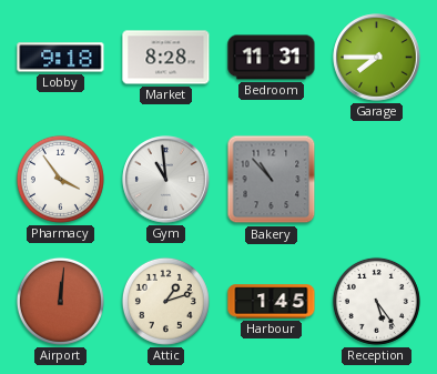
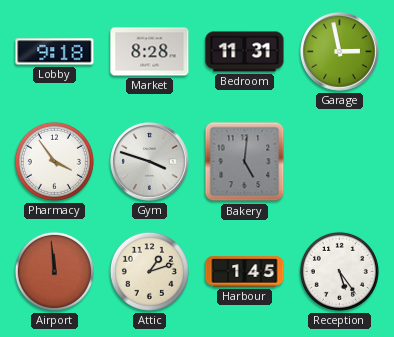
Garage: 7:45 -> 2:58
Gym: 10:59 -> 3:48
Bakery: 10:53 -> 5:01
Airport: 12:01 -> 11:59
